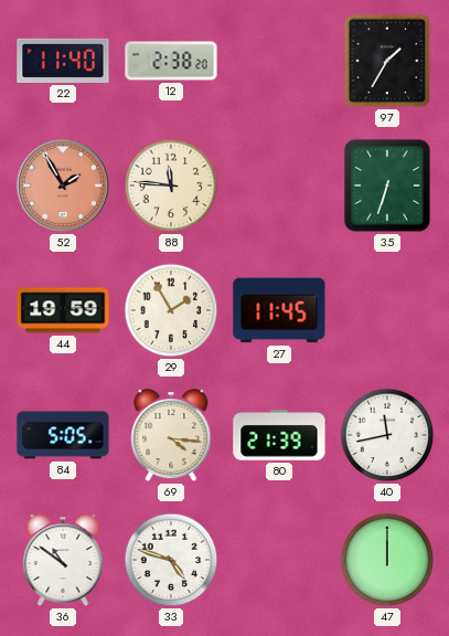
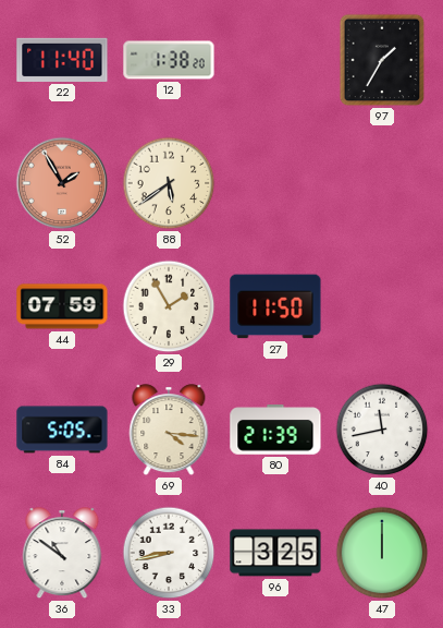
12: 2:38 -> 1:38
88: 11:46 -> 5:39
35: 6:33 -> none
44: 19:59 -> 07:59
27: 11:45 -> 11:50
33: 4:48 -> 8:43
96: none -> 3:25
